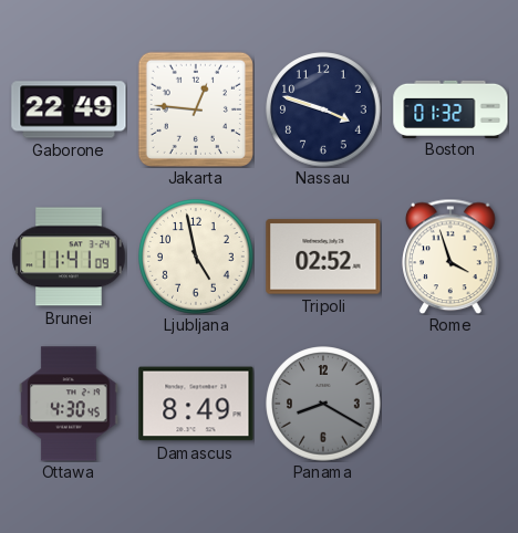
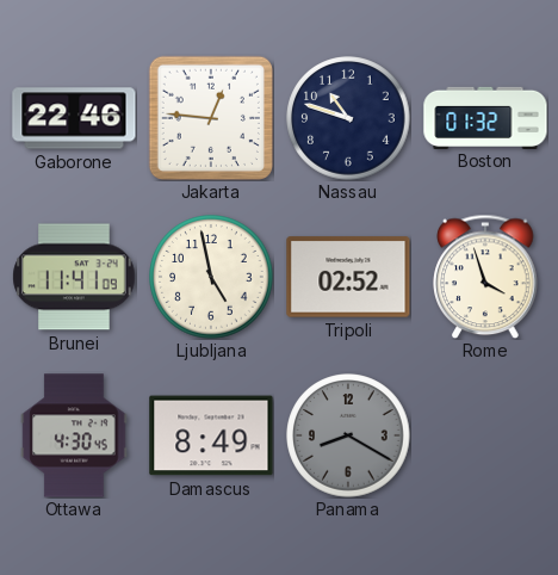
Gaborone: 22:49 -> 22:46
Nassau: 3:48 -> 10:48
